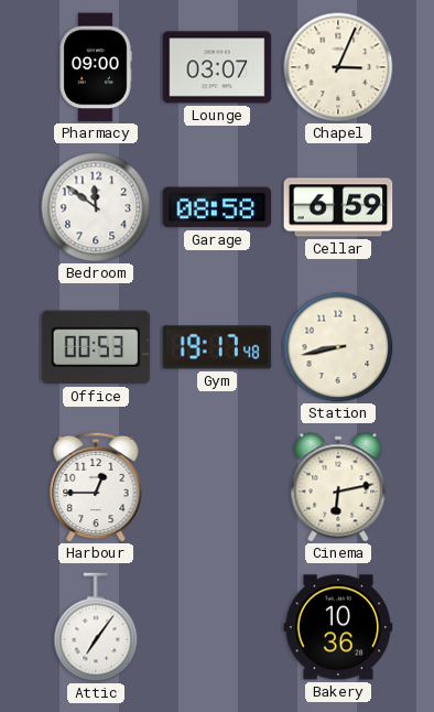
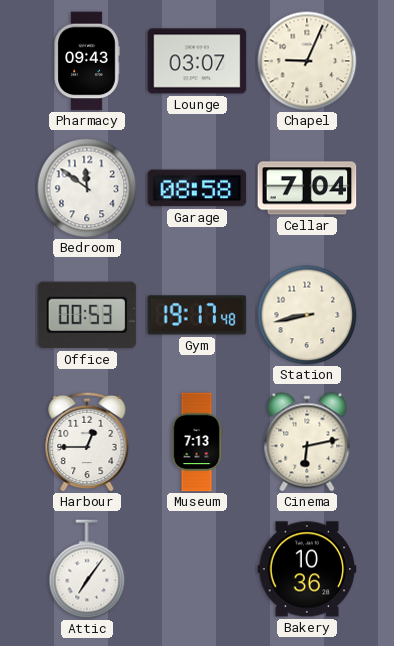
Pharmacy: 09:00 -> 09:43
Chapel: 3:04 -> 9:04
Cellar: 6:59 -> 7:04
Museum: none -> 7:13
